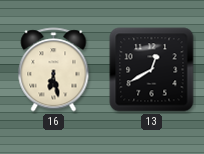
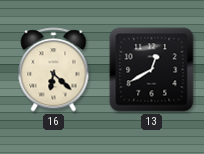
16: 6:28 -> 6:22
